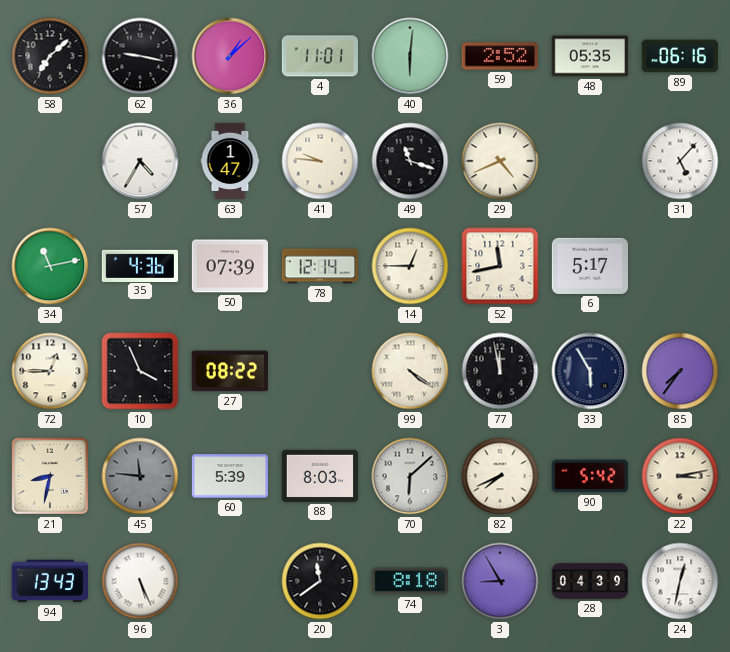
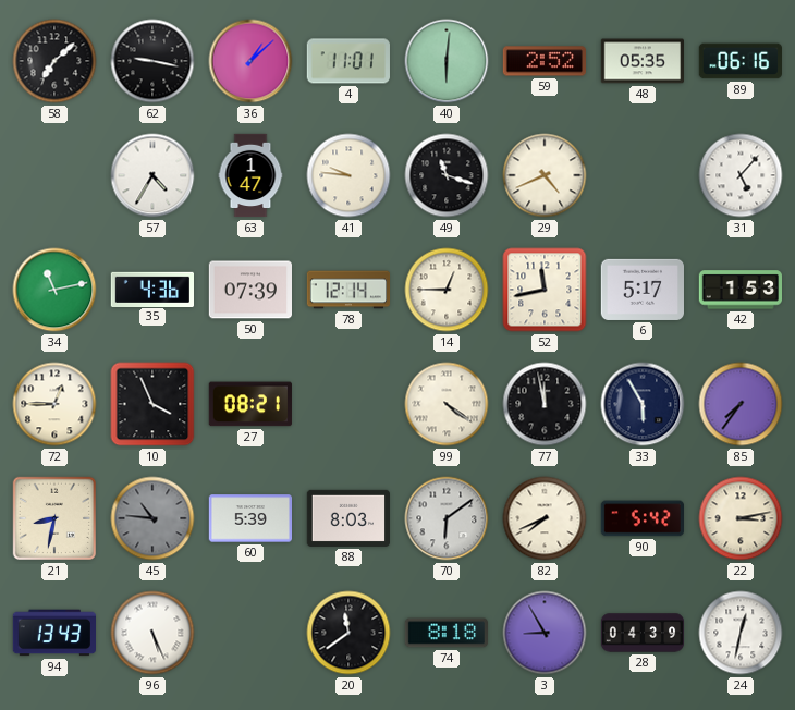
42: none -> 1:53
27: 08:22 -> 08:21
45: 11:46 -> 10:46
70: 6:08 -> 6:09
